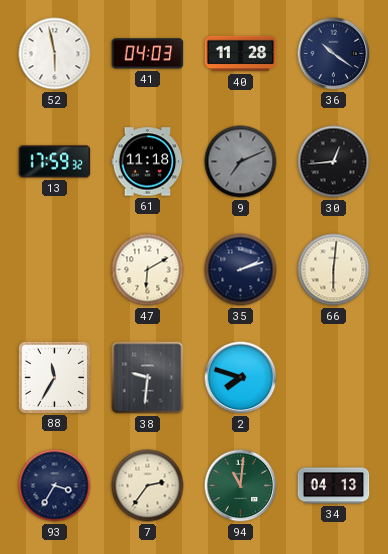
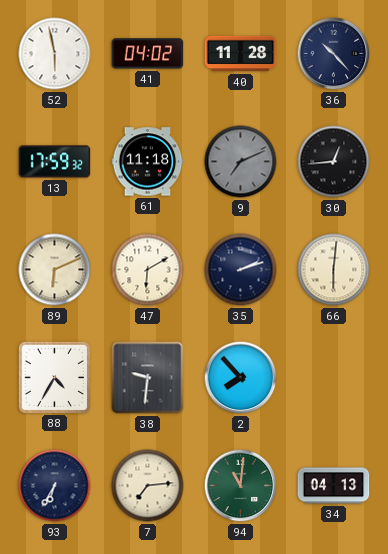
41: 04:03 -> 04:02
36: 10:21 -> 10:23
89: none -> 6:11
88: 11:35 -> 4:35
2: 7:48 -> 7:53
93: 3:35 -> 6:35
7: 2:36 -> 7:14
